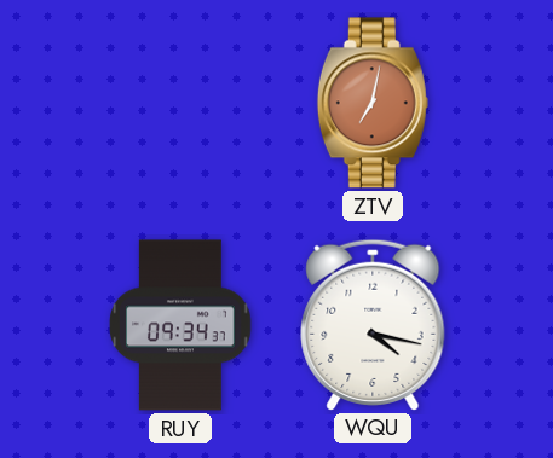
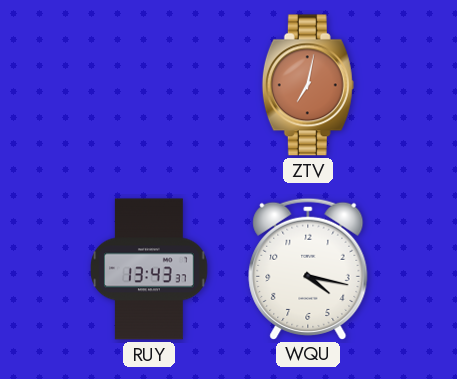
RUY: 09:34 -> 13:43
